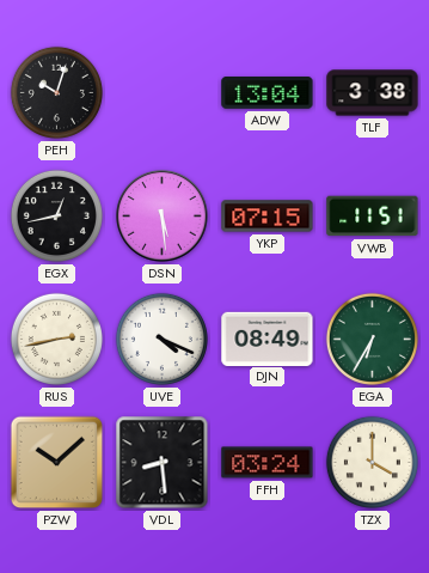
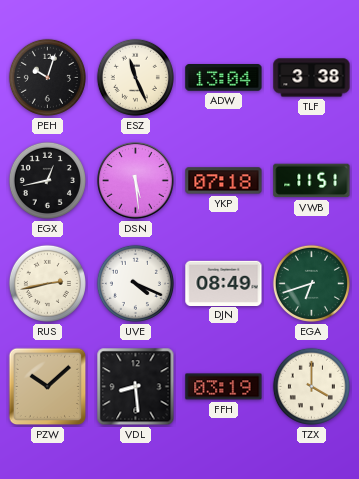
ESZ: none -> 11:26
YKP: 07:15 -> 07:18
EGA: 6:35 -> 6:42
FFH: 03:24 -> 03:19
